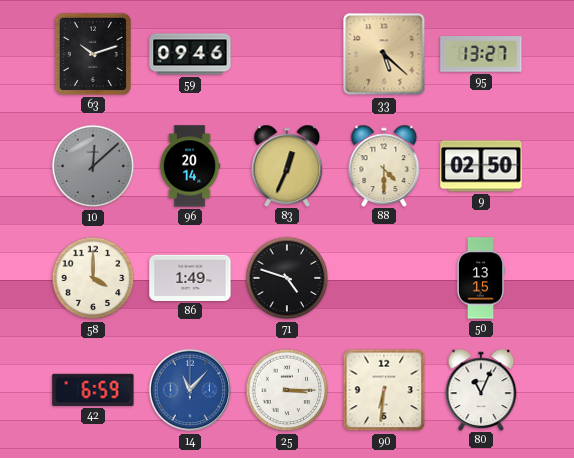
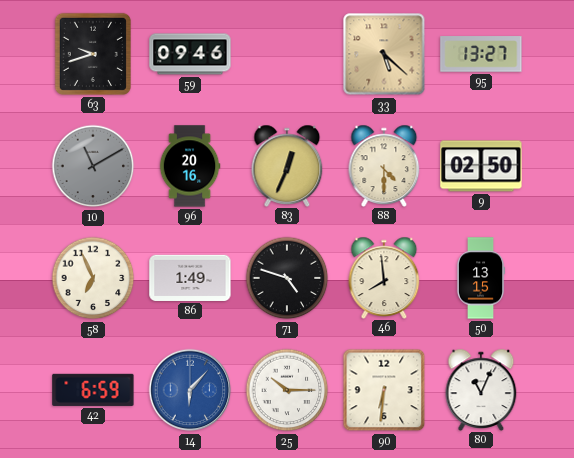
63: 10:12 -> 9:42
10: 12:08 -> 11:10
96: 20:14 -> 20:16
58: 4:00 -> 6:56
46: none -> 7:59
14: 11:07 -> 6:07
25: 3:15 -> 10:15
